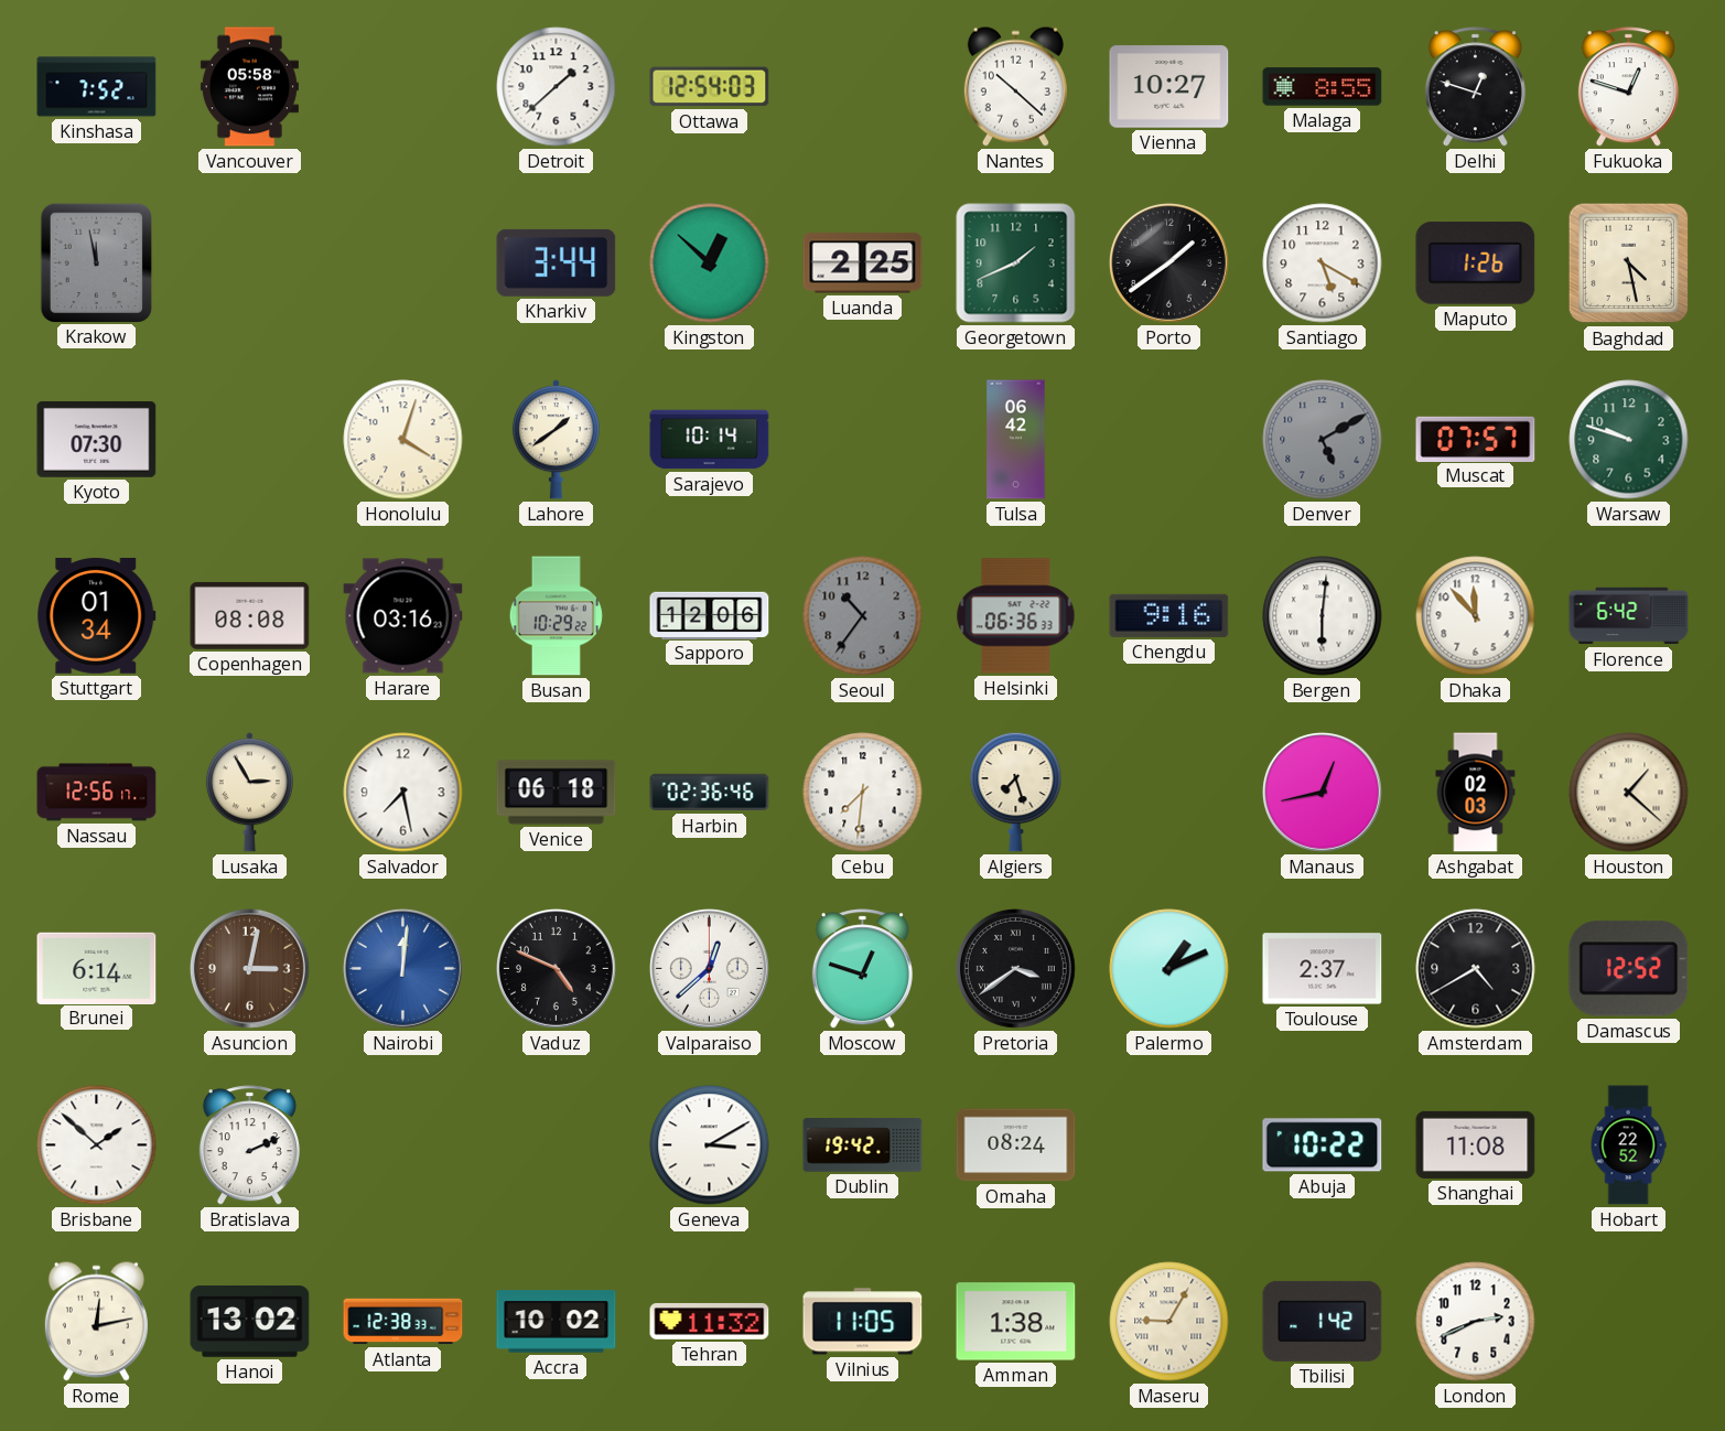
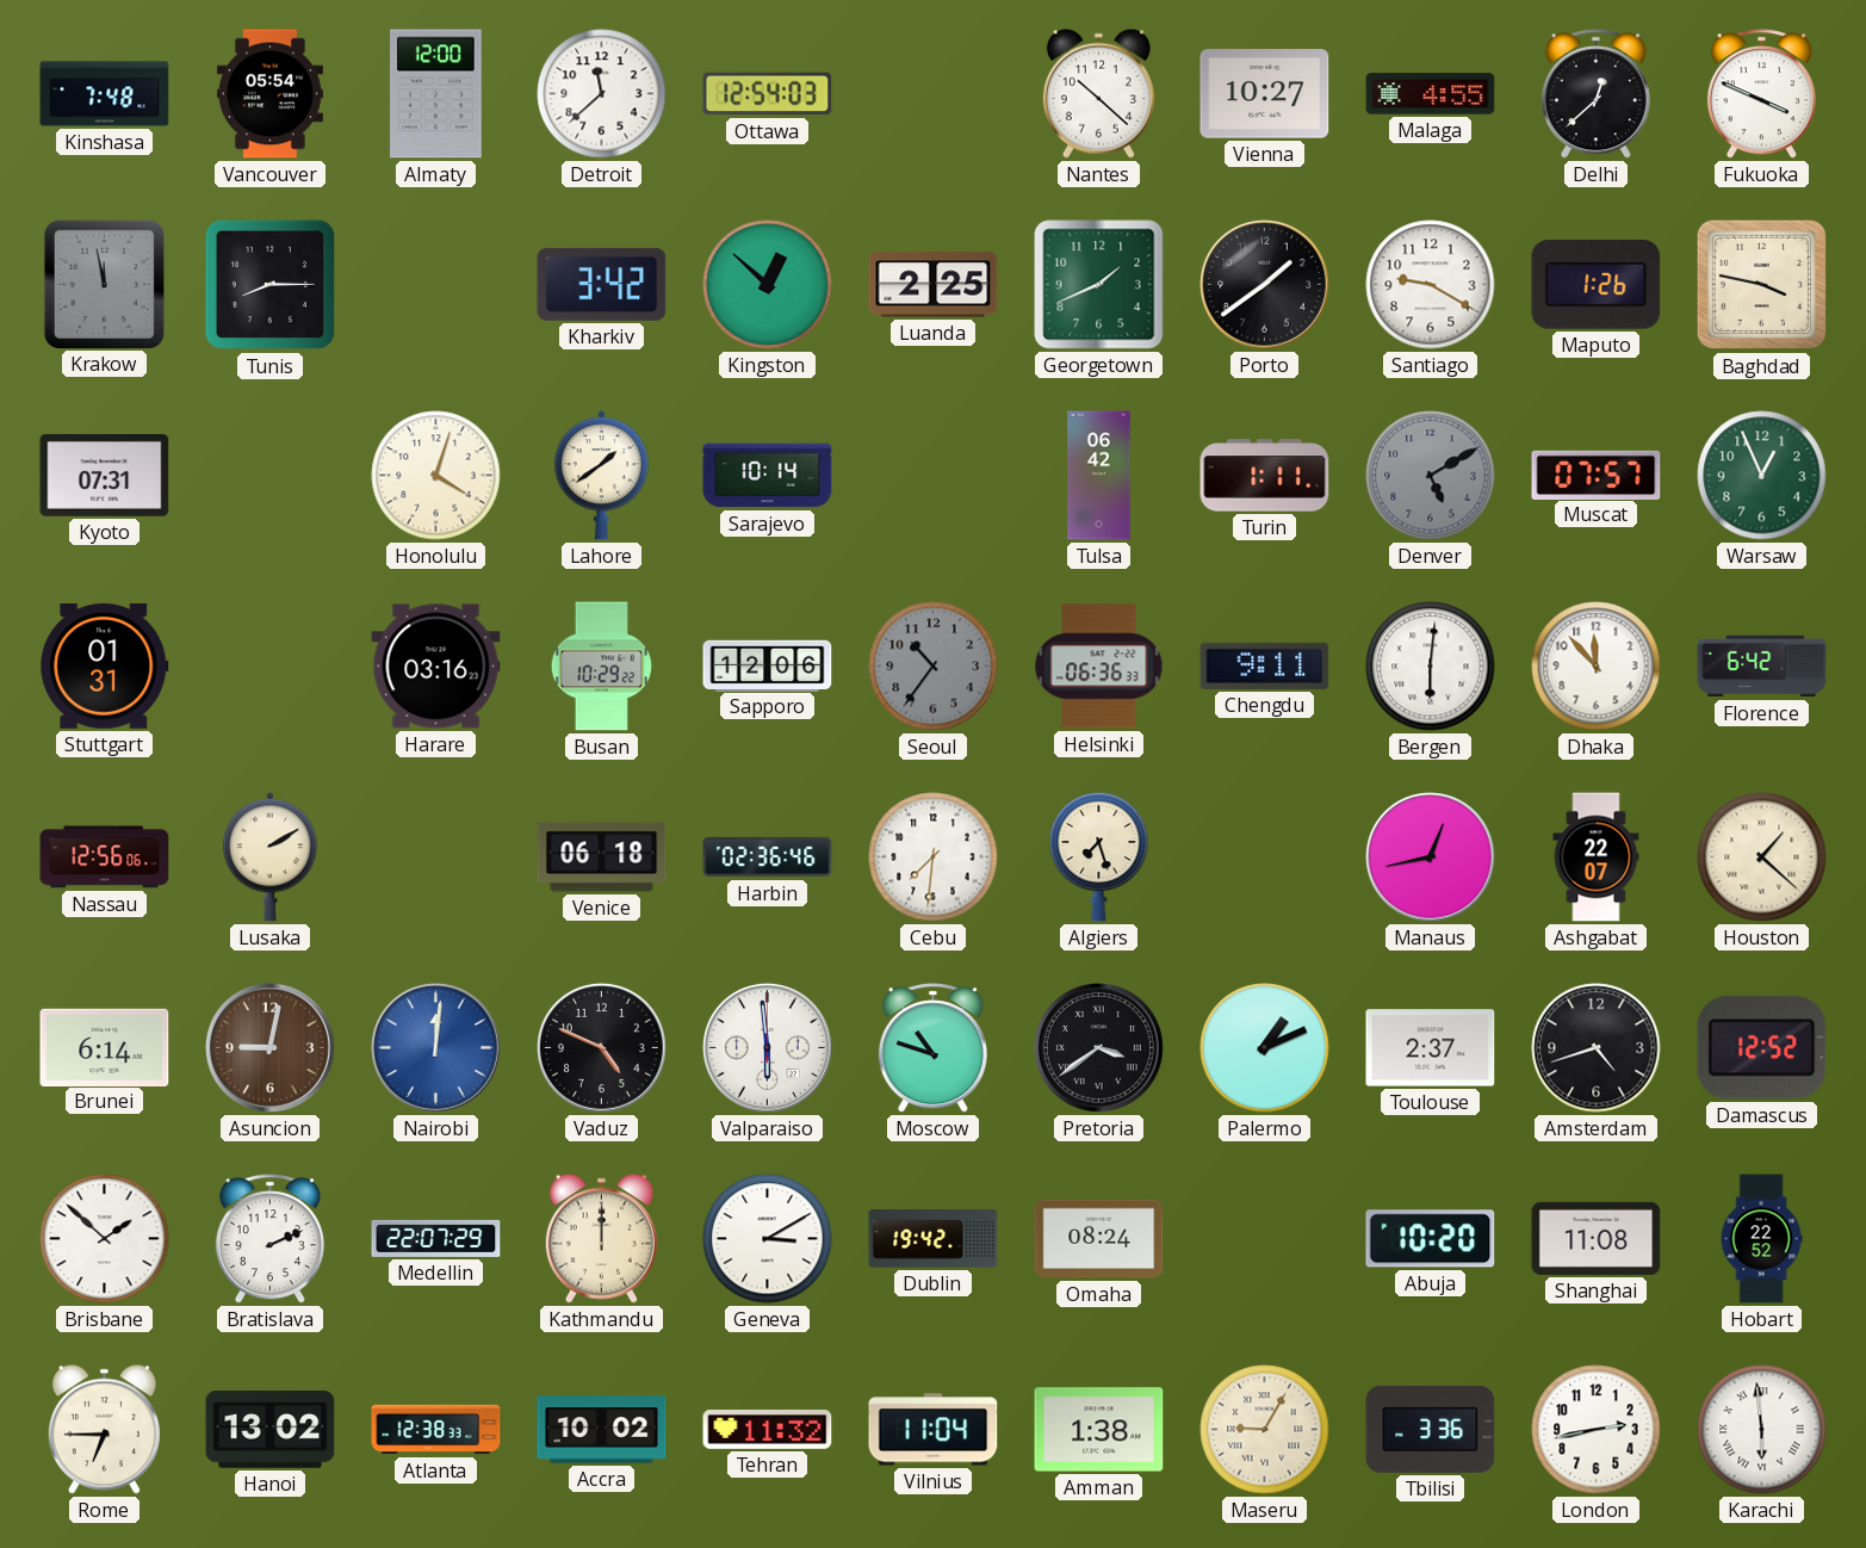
Kinshasa: 7:52 -> 7:48
Vancouver: 05:58 -> 05:54
Almaty: none -> 12:00
Detroit: 1:38 -> 11:38
Malaga: 8:55 -> 4:55
Delhi: 12:48 -> 12:38
Fukuoka: 12:48 -> 3:49
Tunis: none -> 8:15
Kharkiv: 3:44 -> 3:42
Santiago: 5:20 -> 9:20
Baghdad: 4:28 -> 3:47
Kyoto: 07:30 -> 07:31
Turin: none -> 1:11
Warsaw: 9:48 -> 12:56
Stuttgart: 01:34 -> 01:31
Copenhagen: 08:08 -> none
Chengdu: 9:16 -> 9:11
Nassau: 12:56:17 -> 12:56:06
Lusaka: 2:55 -> 2:10
Salvador: 7:28 -> none
Ashgabat: 02:03 -> 22:07
Asuncion: 3:02 -> 9:02
Valparaiso: 12:38 -> 5:59
Moscow: 12:48 -> 10:48
Amsterdam: 4:40 -> 4:42
Medellin: none -> 22:07
Kathmandu: none -> 12:00
Abuja: 10:22 -> 10:20
Rome: 12:13 -> 6:45
Vilnius: 11:05 -> 11:04
Tbilisi: 1:42 -> 3:36
London: 2:41 -> 2:43
Karachi: none -> 5:59
